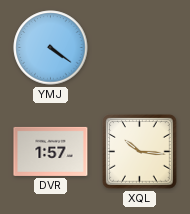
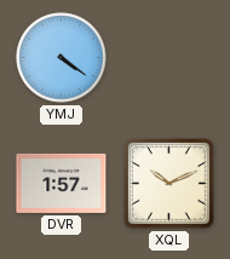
XQL: 10:16 -> 10:11
